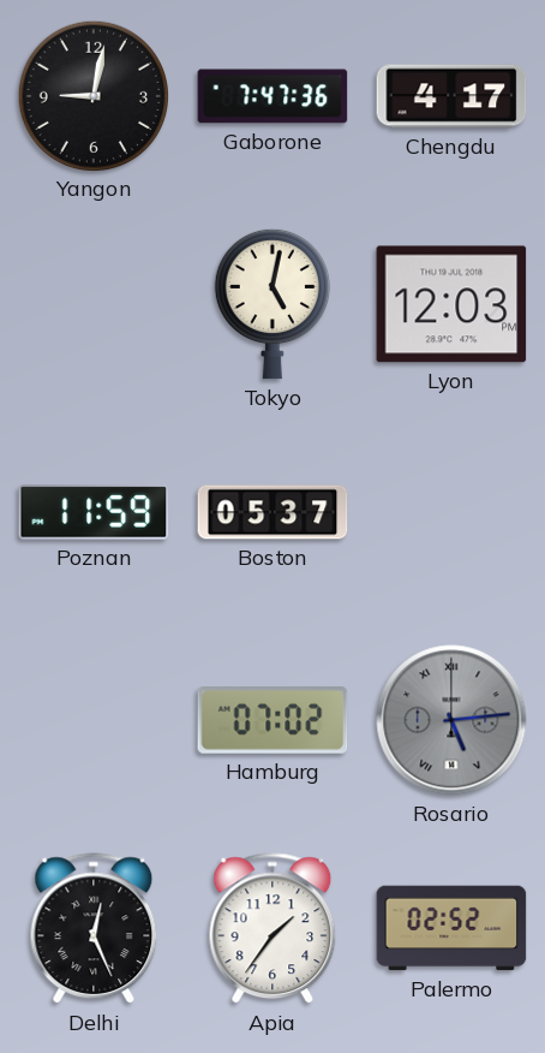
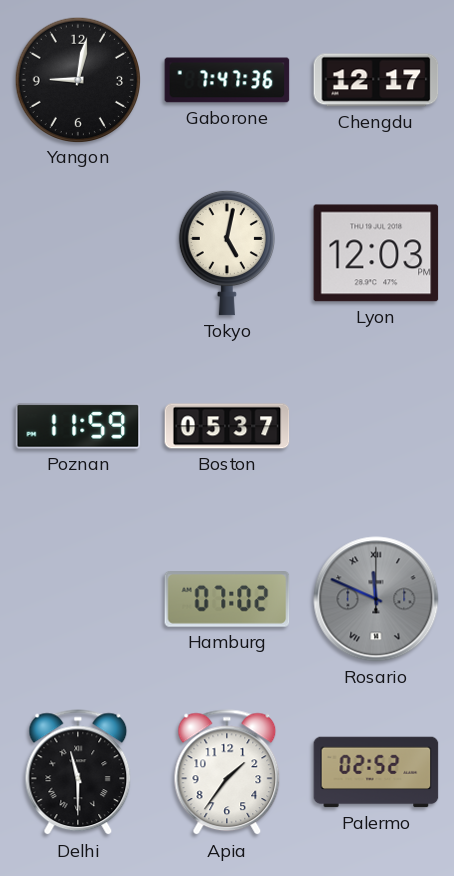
Chengdu: 4:17 -> 12:17
Rosario: 5:14 -> 11:49
Delhi: 12:26 -> 11:30
